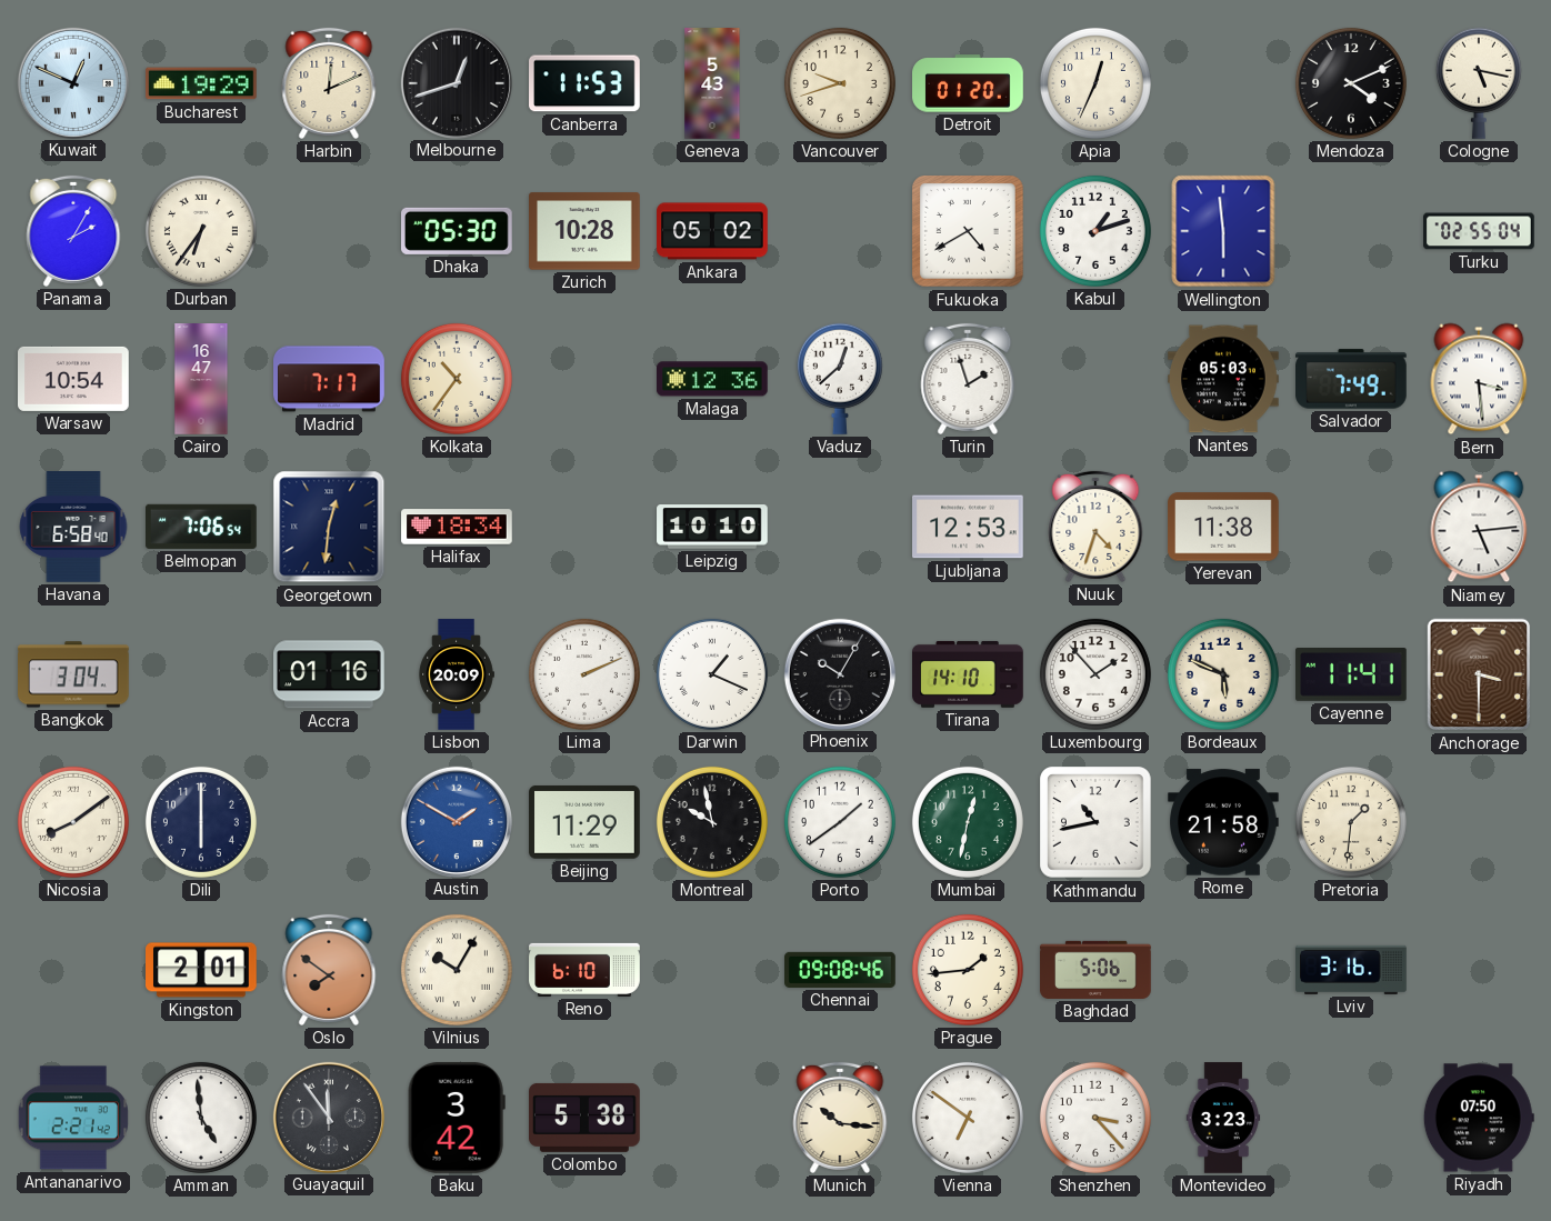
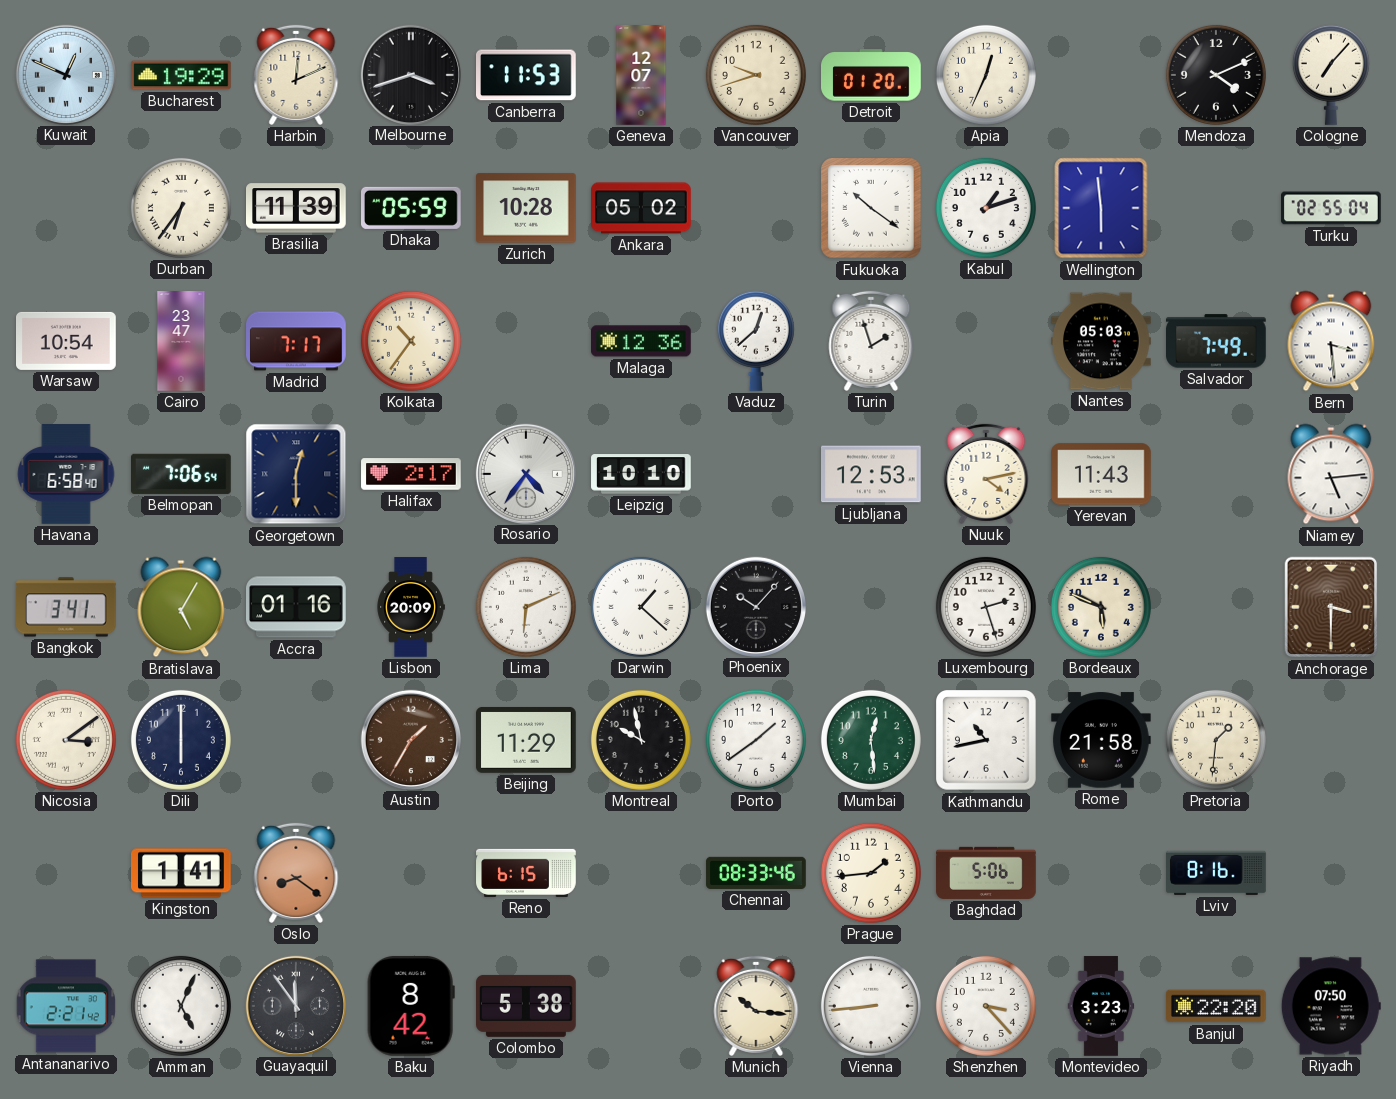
Melbourne: 12:42 -> 3:42
Geneva: 5:43 -> 12:07
Cologne: 5:17 -> 7:07
Panama: 2:05 -> none
Brasilia: none -> 11:39
Dhaka: 05:30 -> 05:59
Fukuoka: 4:40 -> 10:21
Cairo: 16:47 -> 23:47
Georgetown: 12:31 -> 12:30
Halifax: 18:34 -> 2:17
Rosario: none -> 4:36
Nuuk: 4:33 -> 4:13
Yerevan: 11:38 -> 11:43
Bangkok: 3:04 -> 3:41
Bratislava: none -> 5:05
Lima: 2:11 -> 6:11
Darwin: 1:19 -> 1:22
Phoenix: 10:05 -> 10:07
Tirana: 14:10 -> none
Luxembourg: 1:53 -> 2:27
Cayenne: 11:41 -> none
Nicosia: 8:09 -> 3:09
Austin: 1:50 -> 1:35
Austin dial: blue -> brown
Mumbai: 12:32 -> 12:29
Kingston: 2:01 -> 1:41
Oslo: 7:51 -> 8:21
Vilnius: 10:05 -> none
Reno: 6:10 -> 6:15
Chennai: 09:08 -> 08:33
Lviv: 3:16 -> 8:16
Amman: 4:59 -> 5:04
Baku: 3:42 -> 8:42
Vienna: 6:51 -> 8:44
Banjul: none -> 22:20
